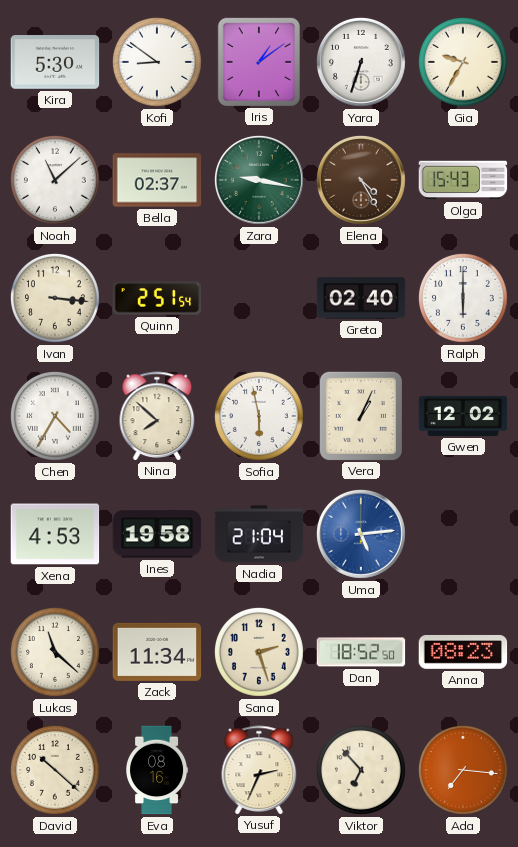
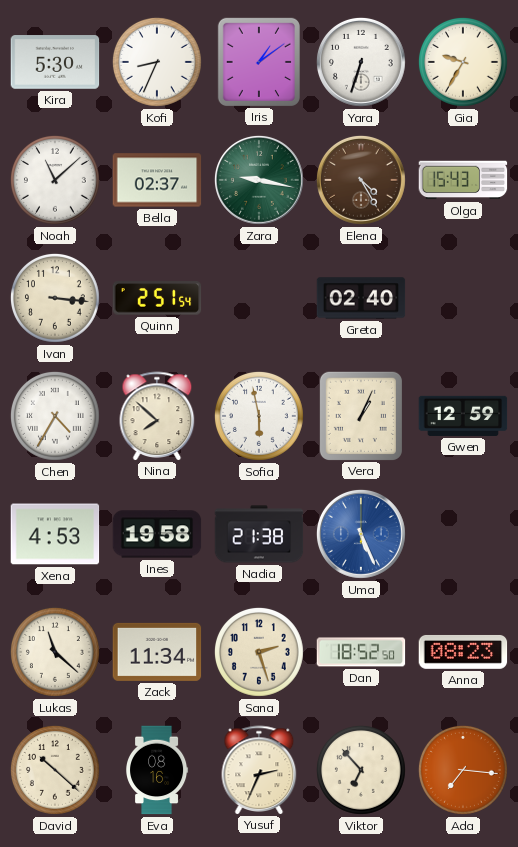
Kofi: 8:51 -> 8:34
Ralph: 6:00 -> none
Gwen: 12:02 -> 12:59
Nadia: 21:04 -> 21:38
Uma: 5:14 -> 5:26
